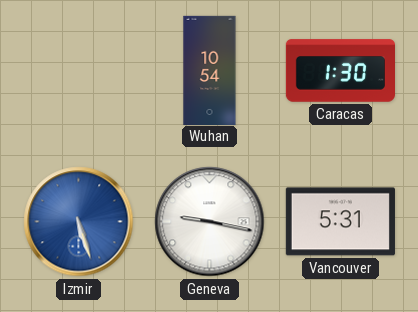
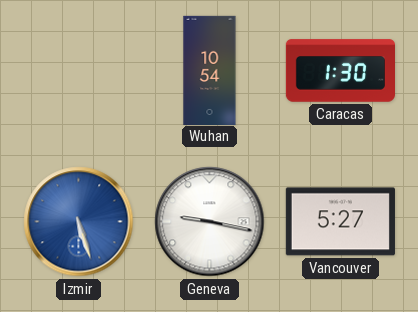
Vancouver: 5:31 -> 5:27
